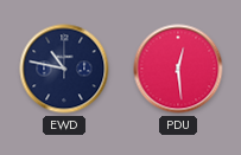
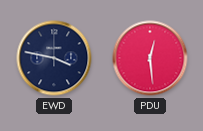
EWD: 10:47 -> 3:47
